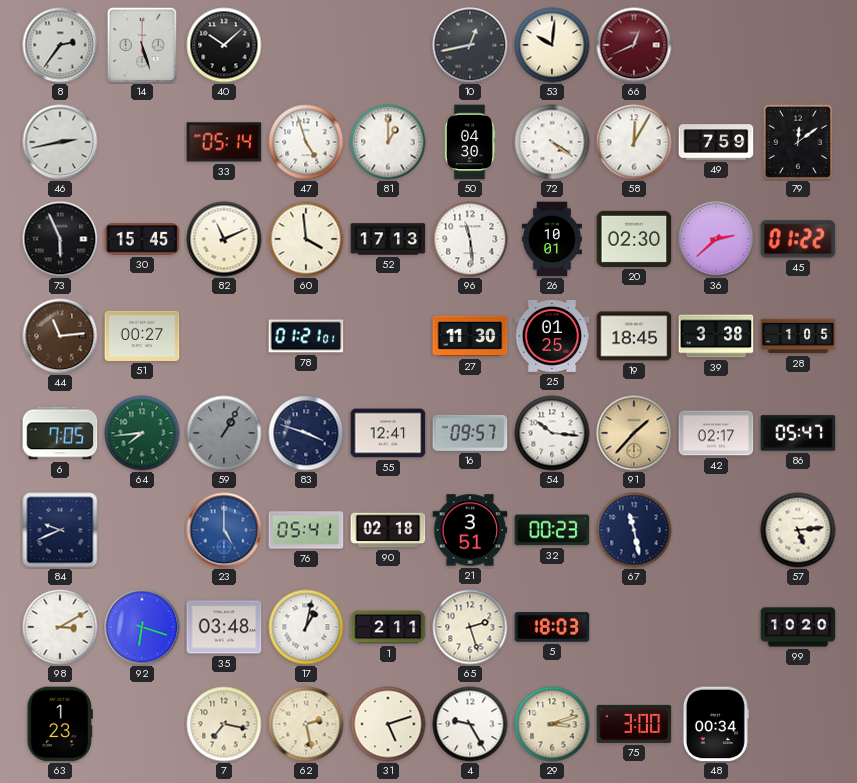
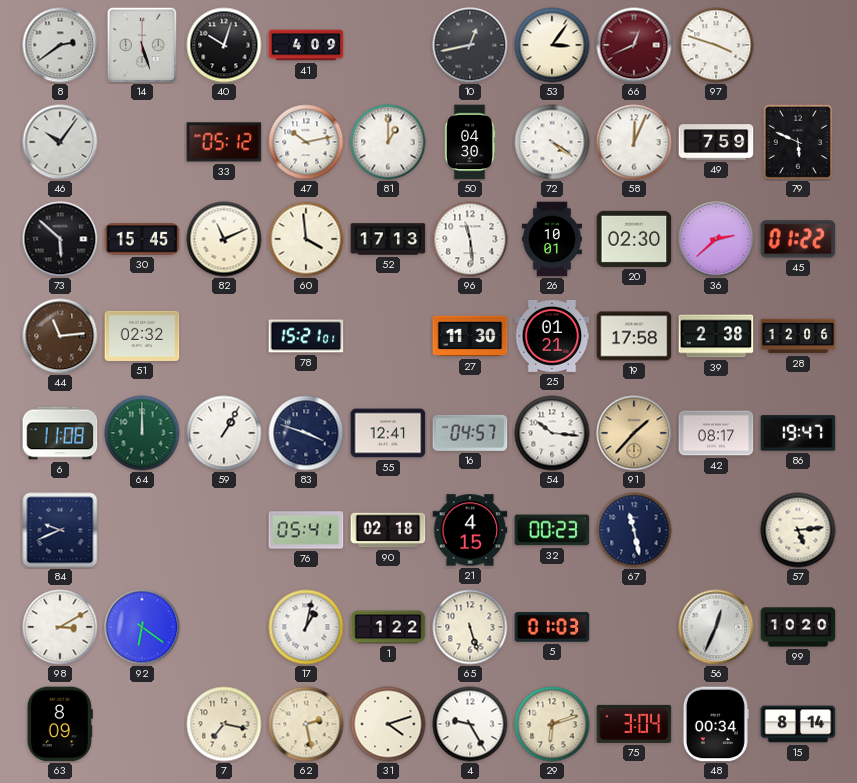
8: 2:36 -> 2:39
40: 10:08 -> 10:03
41: none -> 4:09
53: 10:01 -> 3:06
97: none -> 3:48
46: 2:43 -> 10:06
33: 05:14 -> 05:12
47: 4:57 -> 10:13
58: 12:05 -> 12:04
79: 12:09 -> 5:49
73: 5:56 -> 5:52
51: 00:27 -> 02:32
78: 01:21 -> 15:21
25: 01:25 -> 01:21
19: 18:45 -> 17:58
39: 3:38 -> 2:38
28: 1:05 -> 12:06
6: 7:05 -> 11:08
64: 7:44 -> 12:00
59 dial: grey -> white
16: 09:57 -> 04:57
42: 02:17 -> 08:17
86: 05:47 -> 19:47
23: 5:00 -> none
21: 3:51 -> 4:15
92: 6:18 -> 6:21
35: 03:48 -> none
1: 2:11 -> 1:22
65: 2:27 -> 5:27
5: 18:03 -> 01:03
56: none -> 12:34
63: 1:23 -> 8:09
31: 5:12 -> 4:12
29: 3:12 -> 6:12
75: 3:00 -> 3:04
15: none -> 8:14
